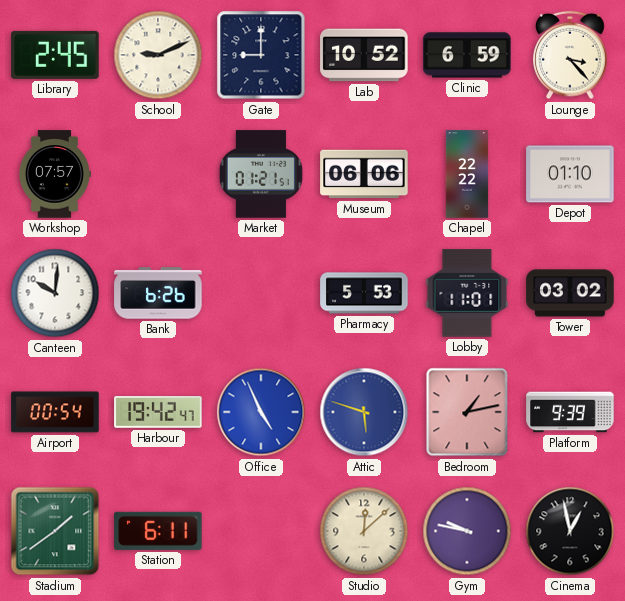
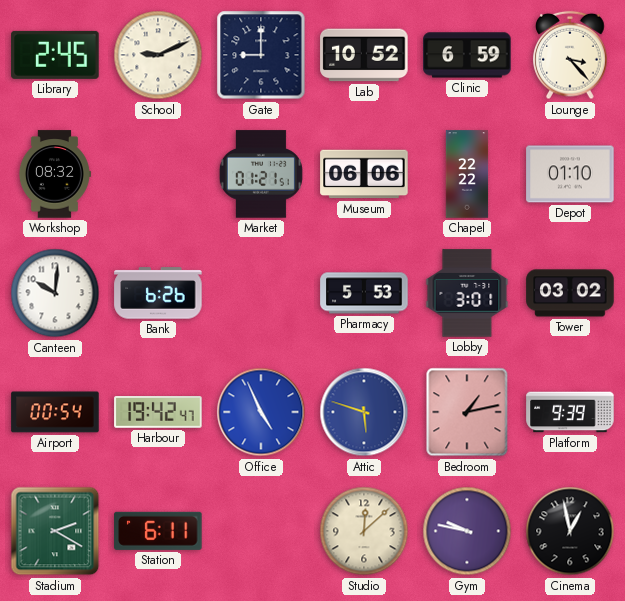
Workshop: 07:57 -> 08:32
Lobby: 11:01 -> 3:01
Stadium: 1:39 -> 2:20
